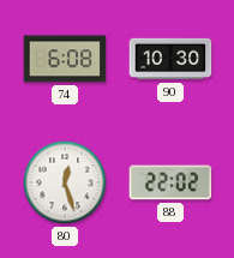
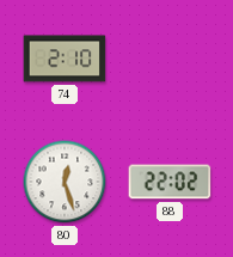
74: 6:08 -> 2:10
90: 10:30 -> none
